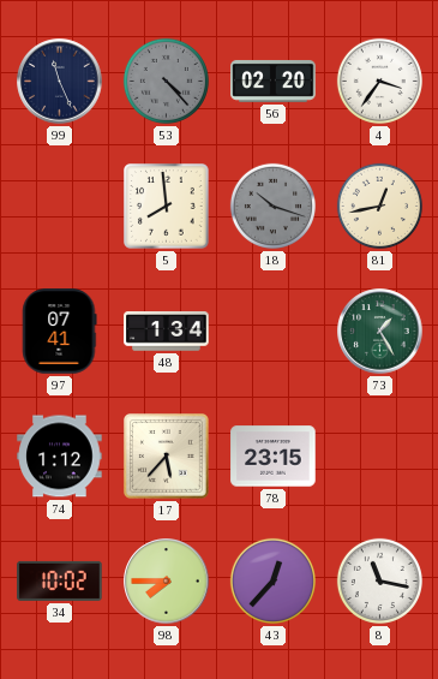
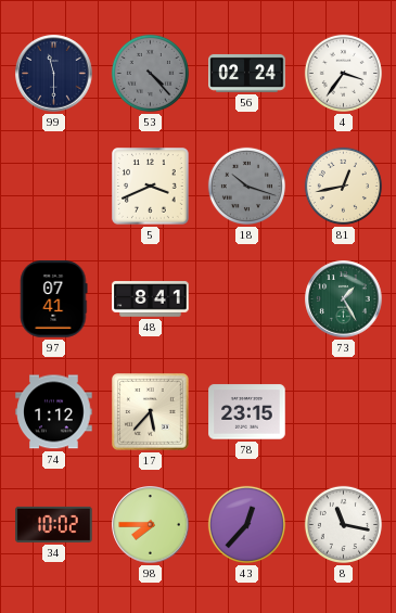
99: 11:26 -> 11:30
56: 02:20 -> 02:24
5: 7:59 -> 3:41
48: 1:34 -> 8:41
